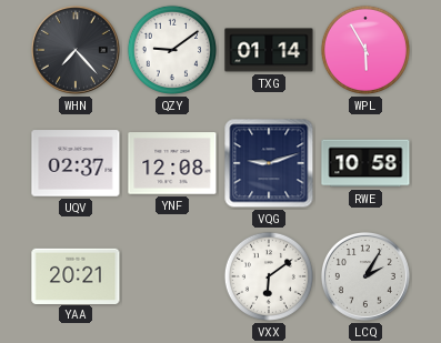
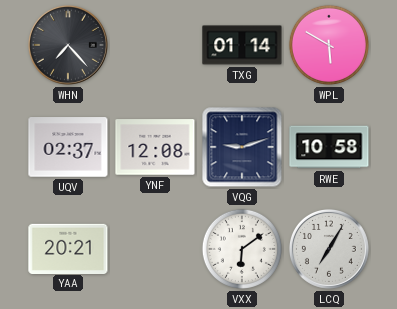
QZY: 9:09 -> none
WPL: 5:55 -> 5:50
LCQ: 2:05 -> 7:05
